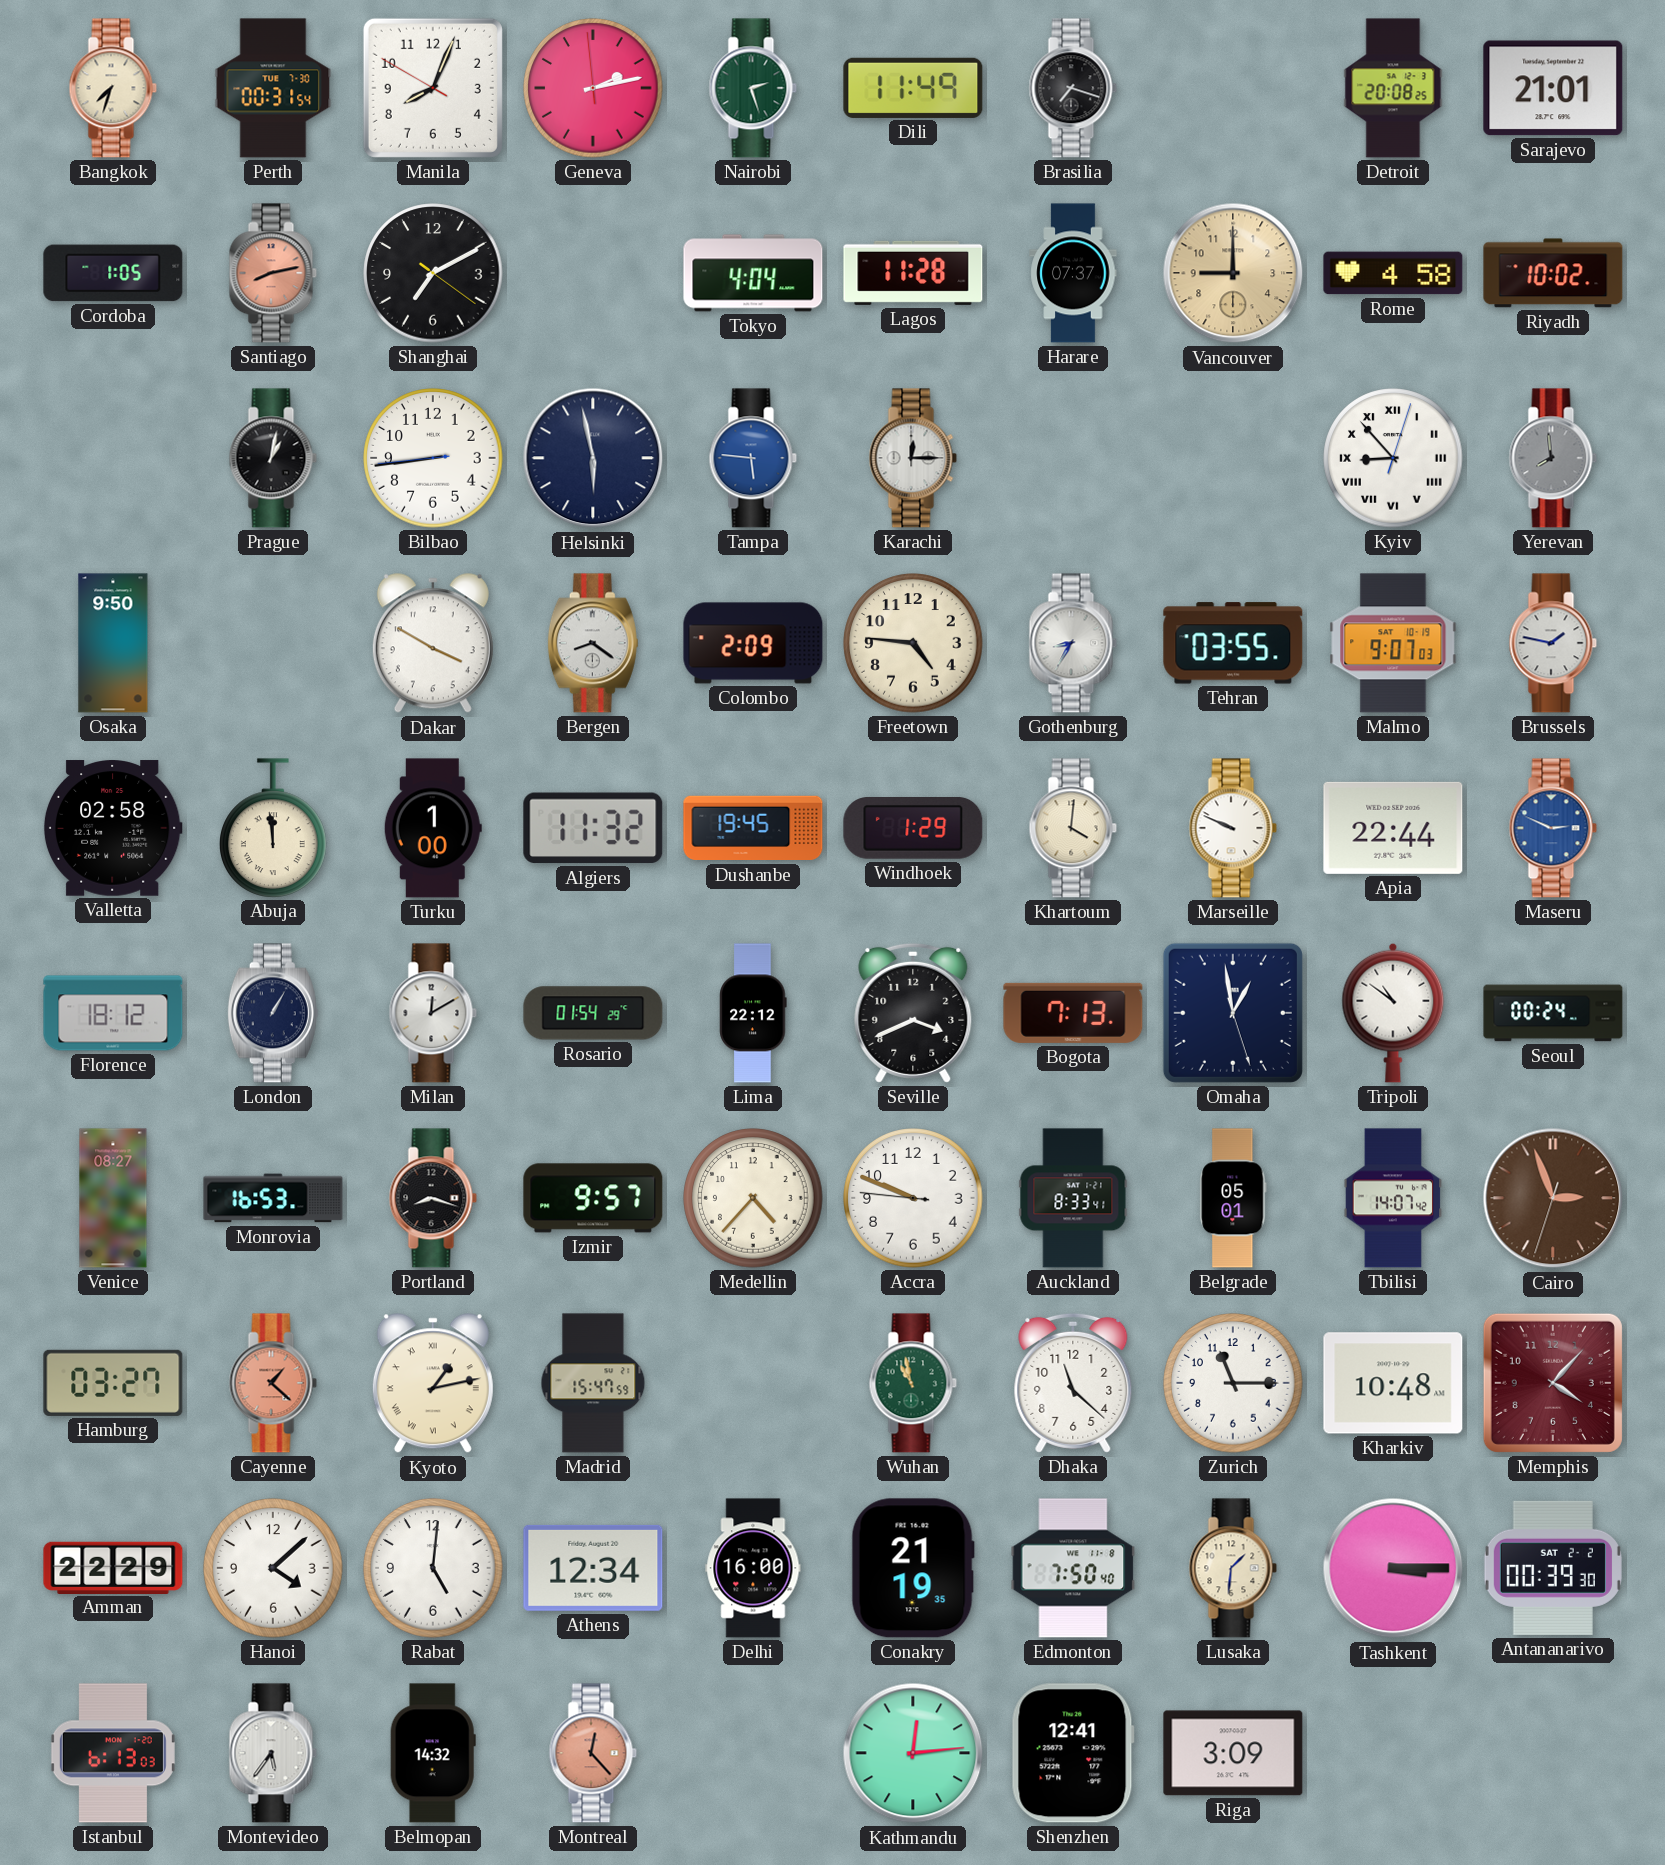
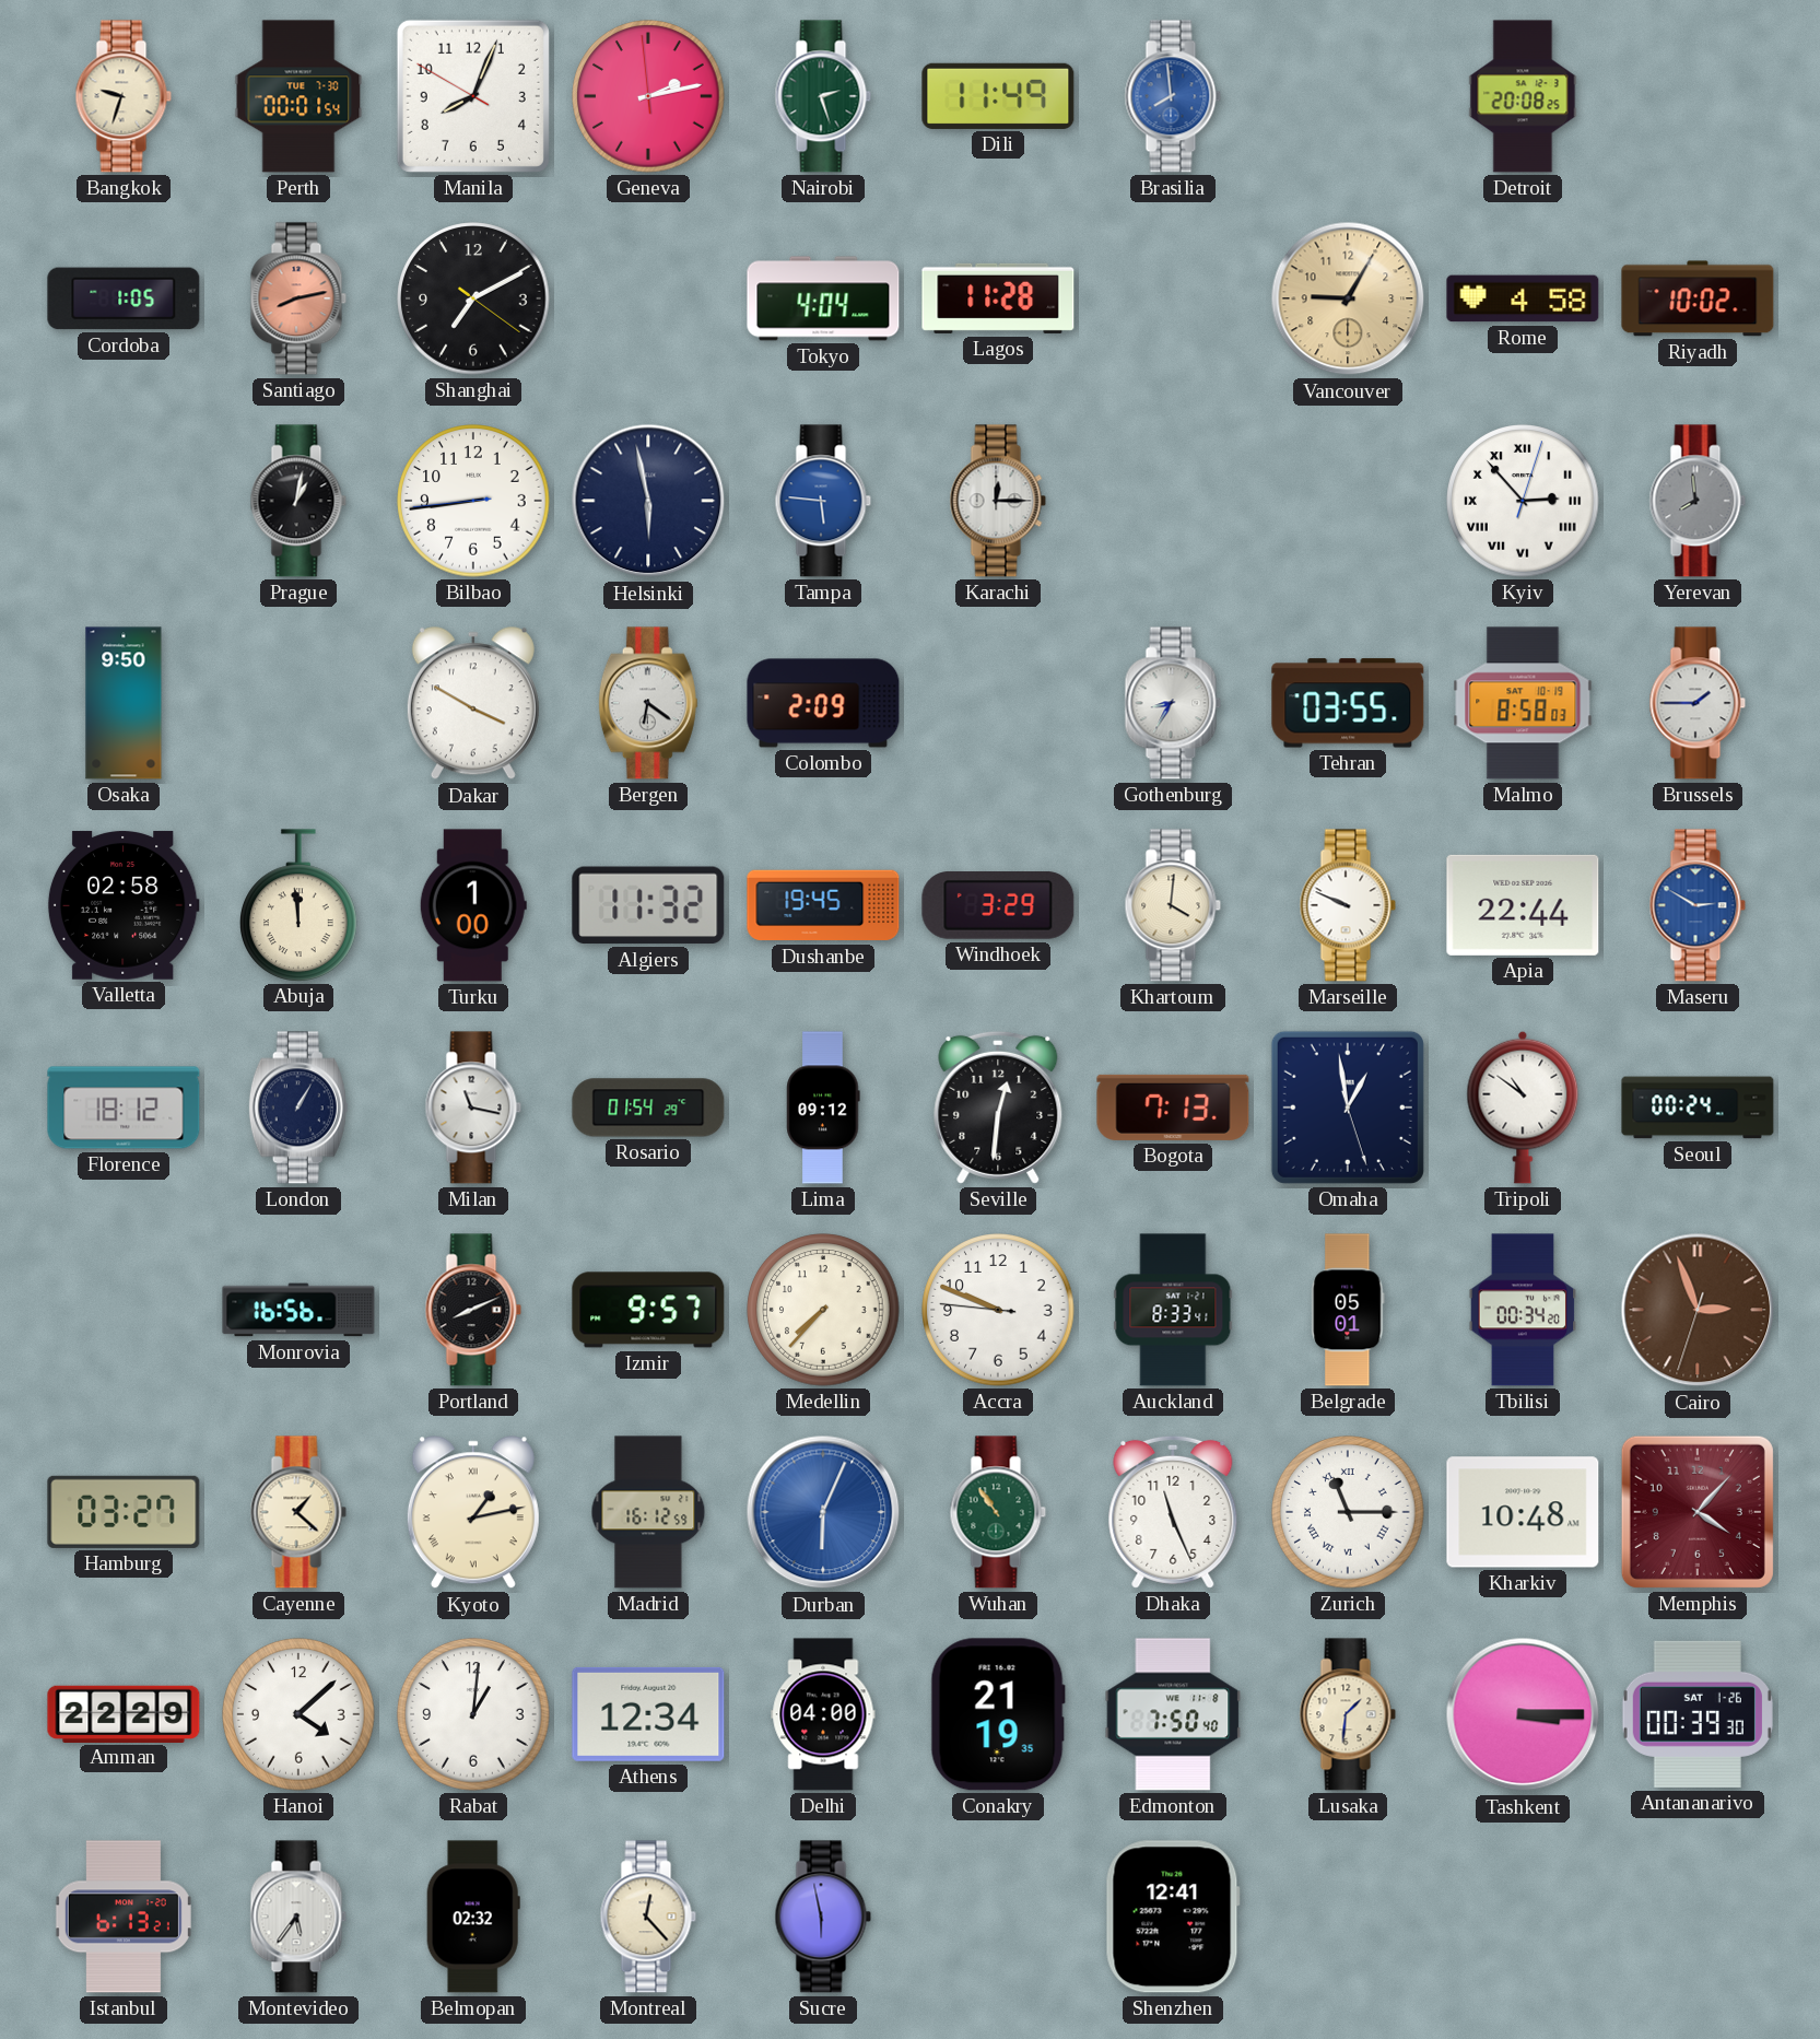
Bangkok: 7:33 -> 9:33
Perth: 00:31 -> 00:01
Brasilia: 7:18 -> 7:59
Brasilia dial: black -> blue
Sarajevo: 21:01 -> none
Harare: 07:37 -> none
Vancouver: 9:00 -> 9:05
Kyiv: 8:53 -> 2:53
Bergen: 8:21 -> 6:21
Freetown: 4:46 -> none
Malmo: 9:07 -> 8:58
Brussels: 1:47 -> 1:45
Windhoek: 1:29 -> 3:29
Maseru: 2:49 -> 2:50
Milan: 12:10 -> 11:17
Lima: 22:12 -> 09:12
Seville: 3:41 -> 12:31
Venice: 08:27 -> none
Monrovia: 16:53 -> 16:56
Portland: 8:18 -> 8:11
Medellin: 4:37 -> 7:37
Tbilisi: 14:07 -> 00:34
Cayenne dial: salmon -> cream
Madrid: 15:47 -> 16:12
Durban: none -> 6:04
Wuhan: 10:58 -> 10:54
Dhaka: 11:22 -> 11:26
Zurich numerals: Arabic -> Roman
Rabat: 5:01 -> 1:01
Delhi: 16:00 -> 04:00
Antananarivo date: SAT 2-2 -> SAT 1-26
Istanbul: 6:13:03 -> 6:13:21
Belmopan: 14:32 -> 02:32
Montreal dial: salmon -> cream
Sucre: none -> 5:58
Kathmandu: 12:14 -> none
Riga: 3:09 -> none
